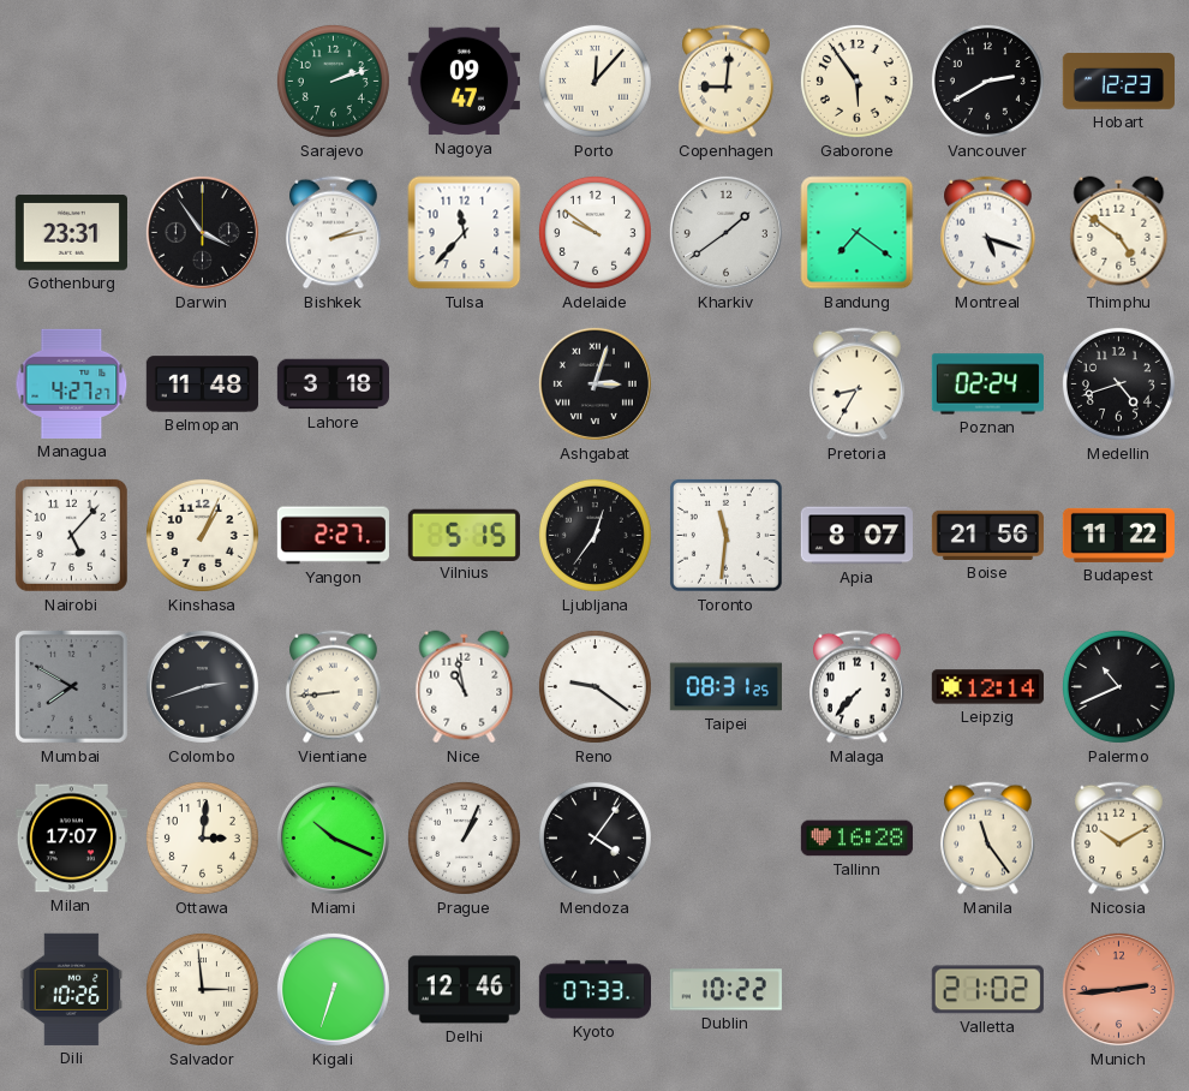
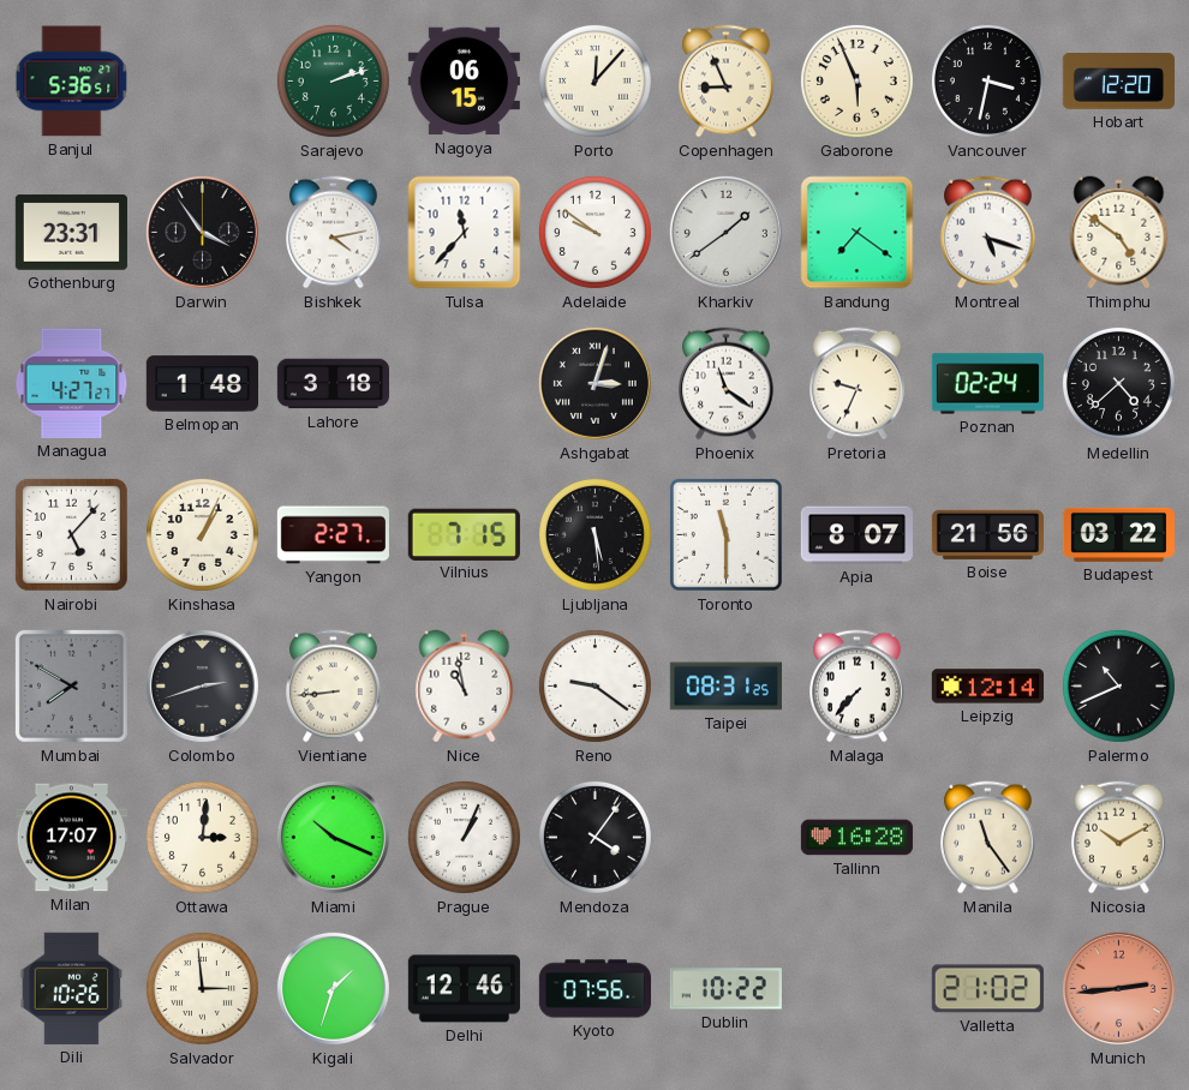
Banjul: none -> 5:36
Nagoya: 09:47 -> 06:15
Copenhagen: 9:01 -> 8:56
Gaborone: 5:54 -> 5:56
Vancouver: 2:40 -> 3:32
Hobart: 12:23 -> 12:20
Bishkek: 2:13 -> 4:13
Belmopan: 11:48 -> 1:48
Phoenix: none -> 11:21
Pretoria: 8:35 -> 9:34
Medellin: 4:42 -> 4:38
Vilnius: 5:15 -> 7:15
Ljubljana: 12:36 -> 5:29
Toronto: 11:31 -> 11:30
Budapest: 11:22 -> 03:22
Kigali: 6:33 -> 1:33
Kyoto: 07:33 -> 07:56
